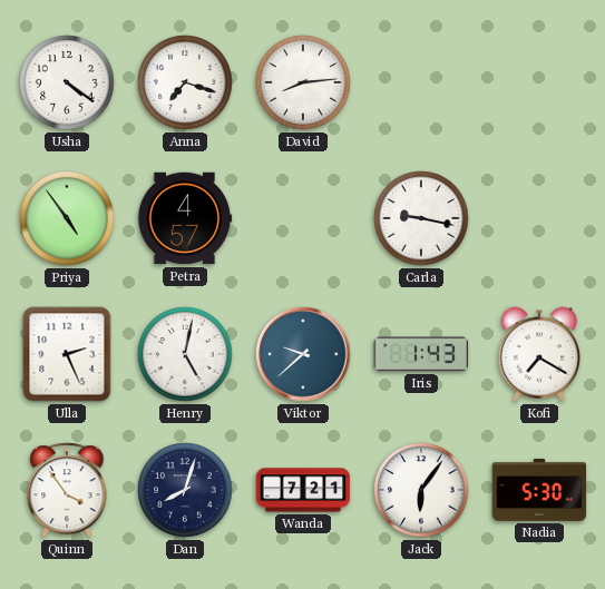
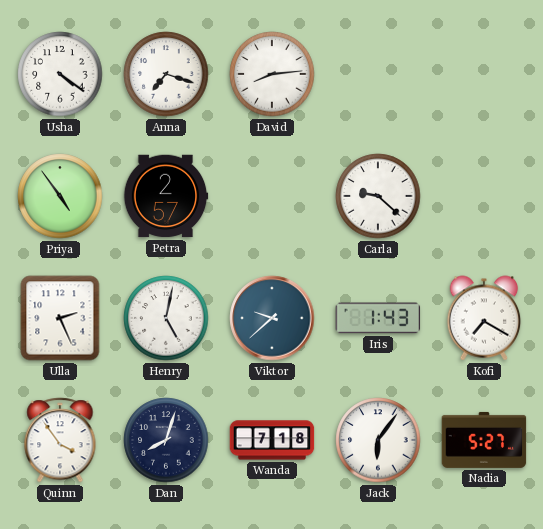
Petra: 4:57 -> 2:57
Carla: 9:17 -> 9:22
Wanda: 7:21 -> 7:18
Nadia: 5:30 -> 5:27
